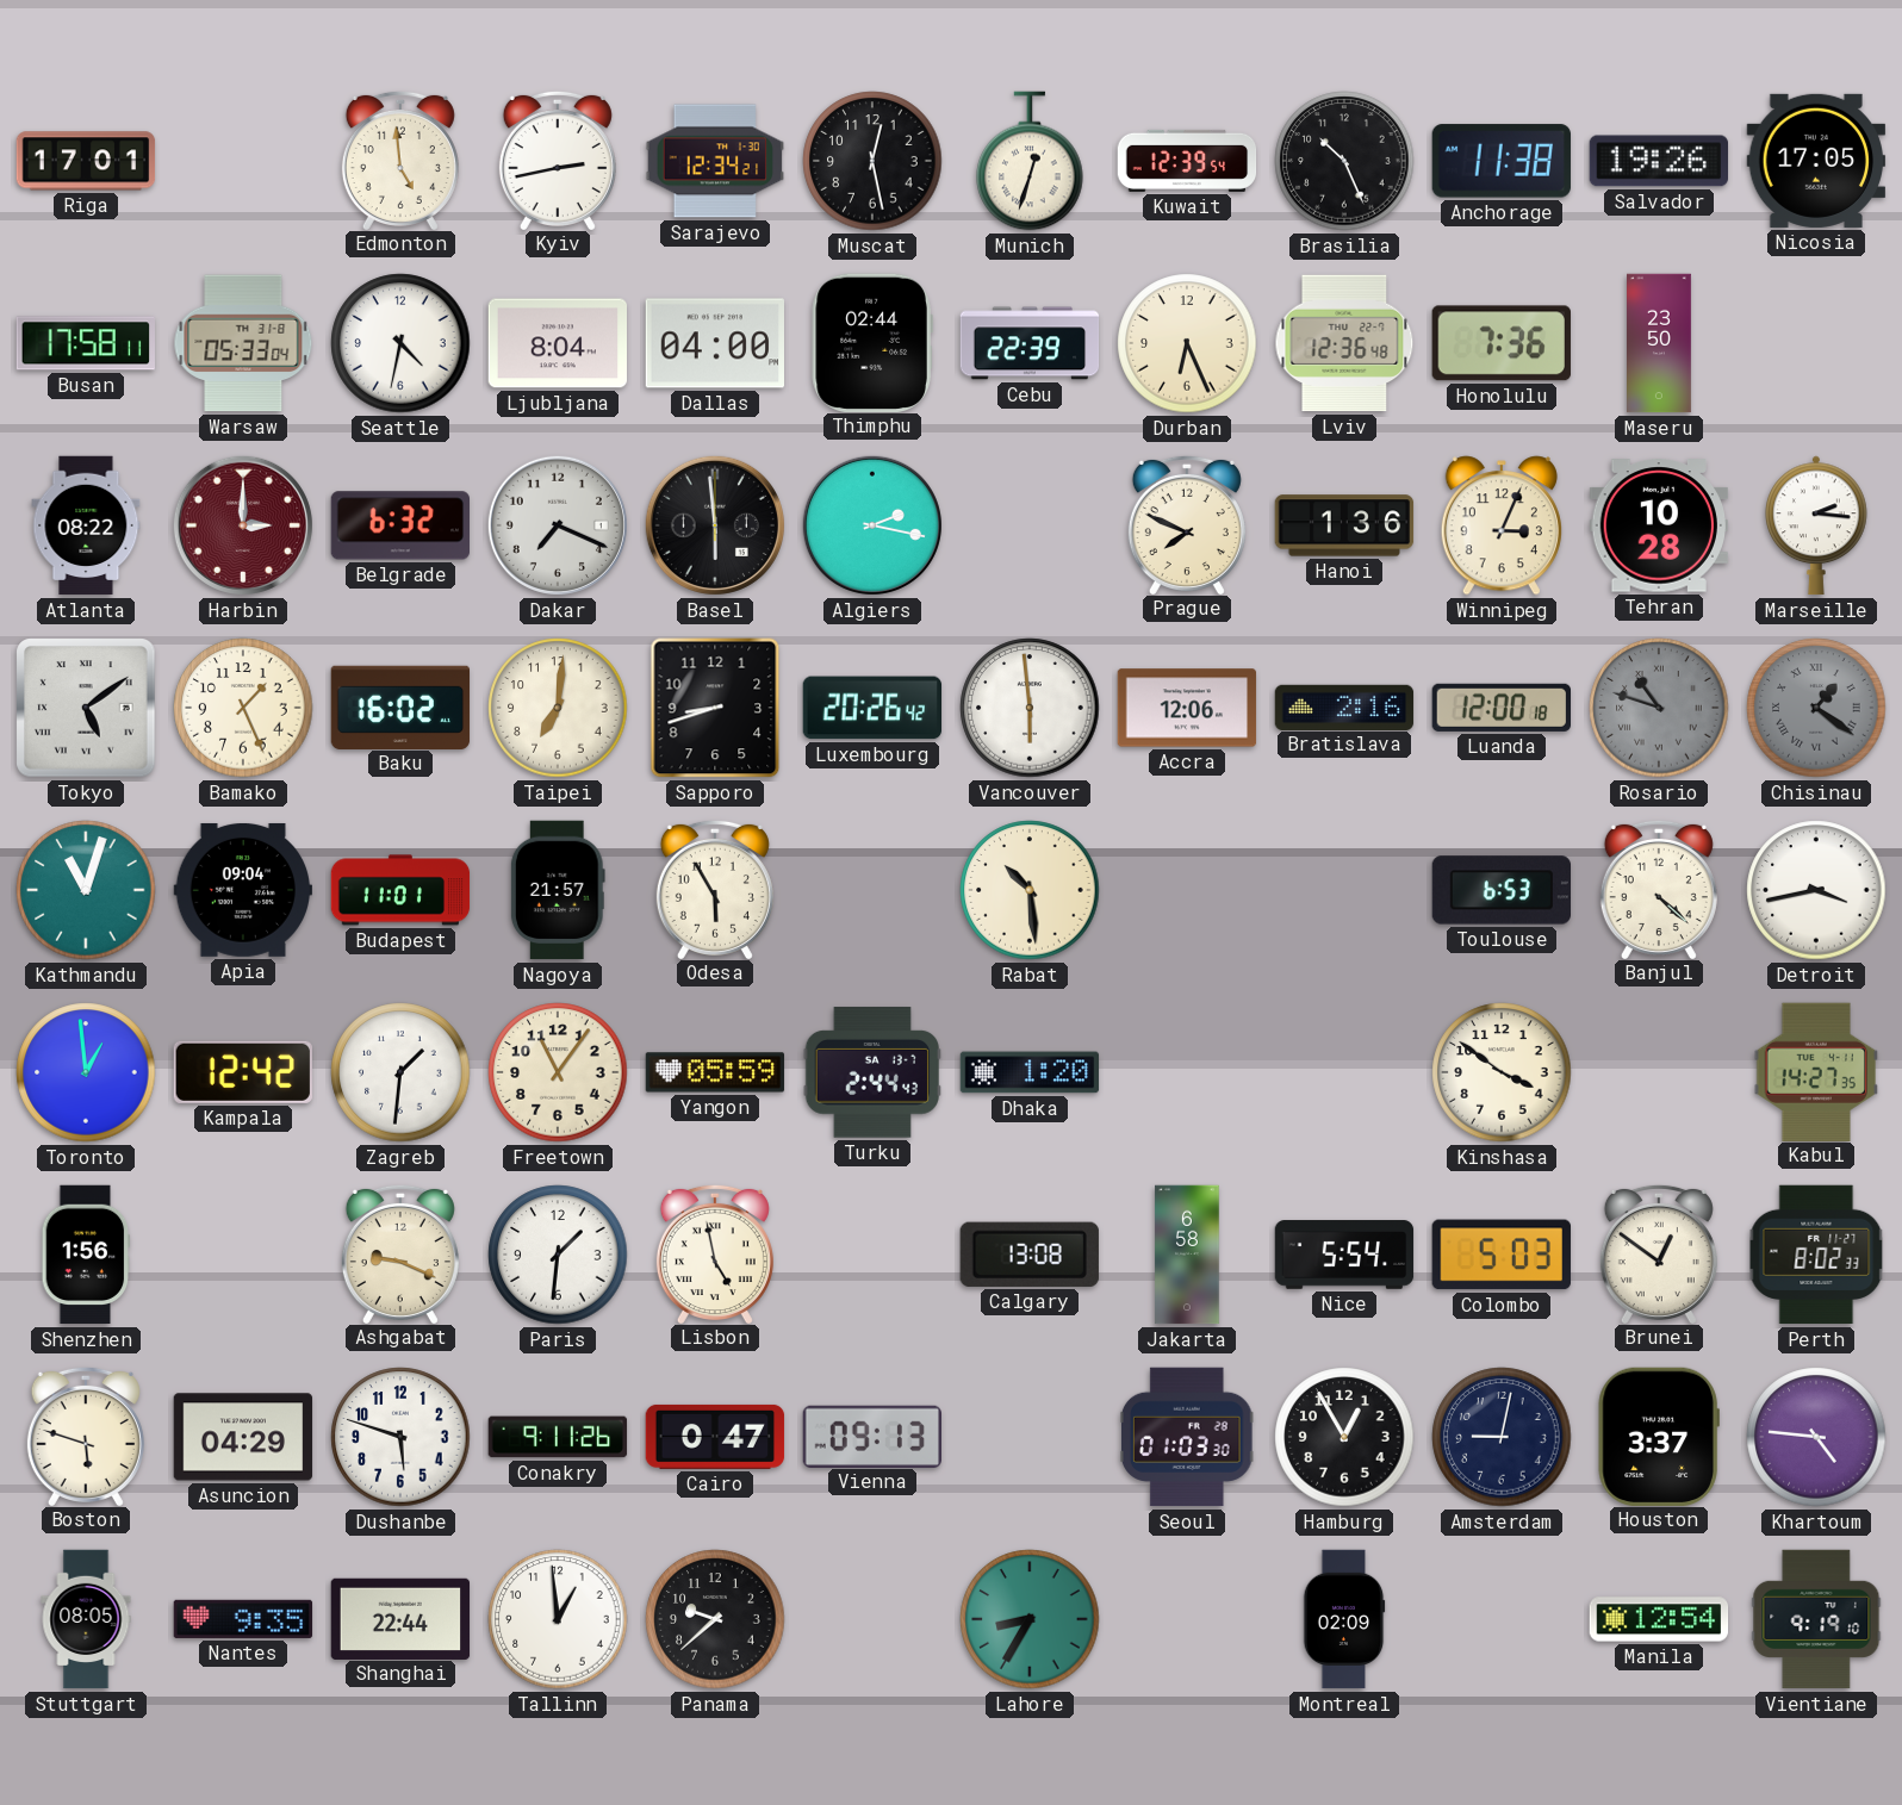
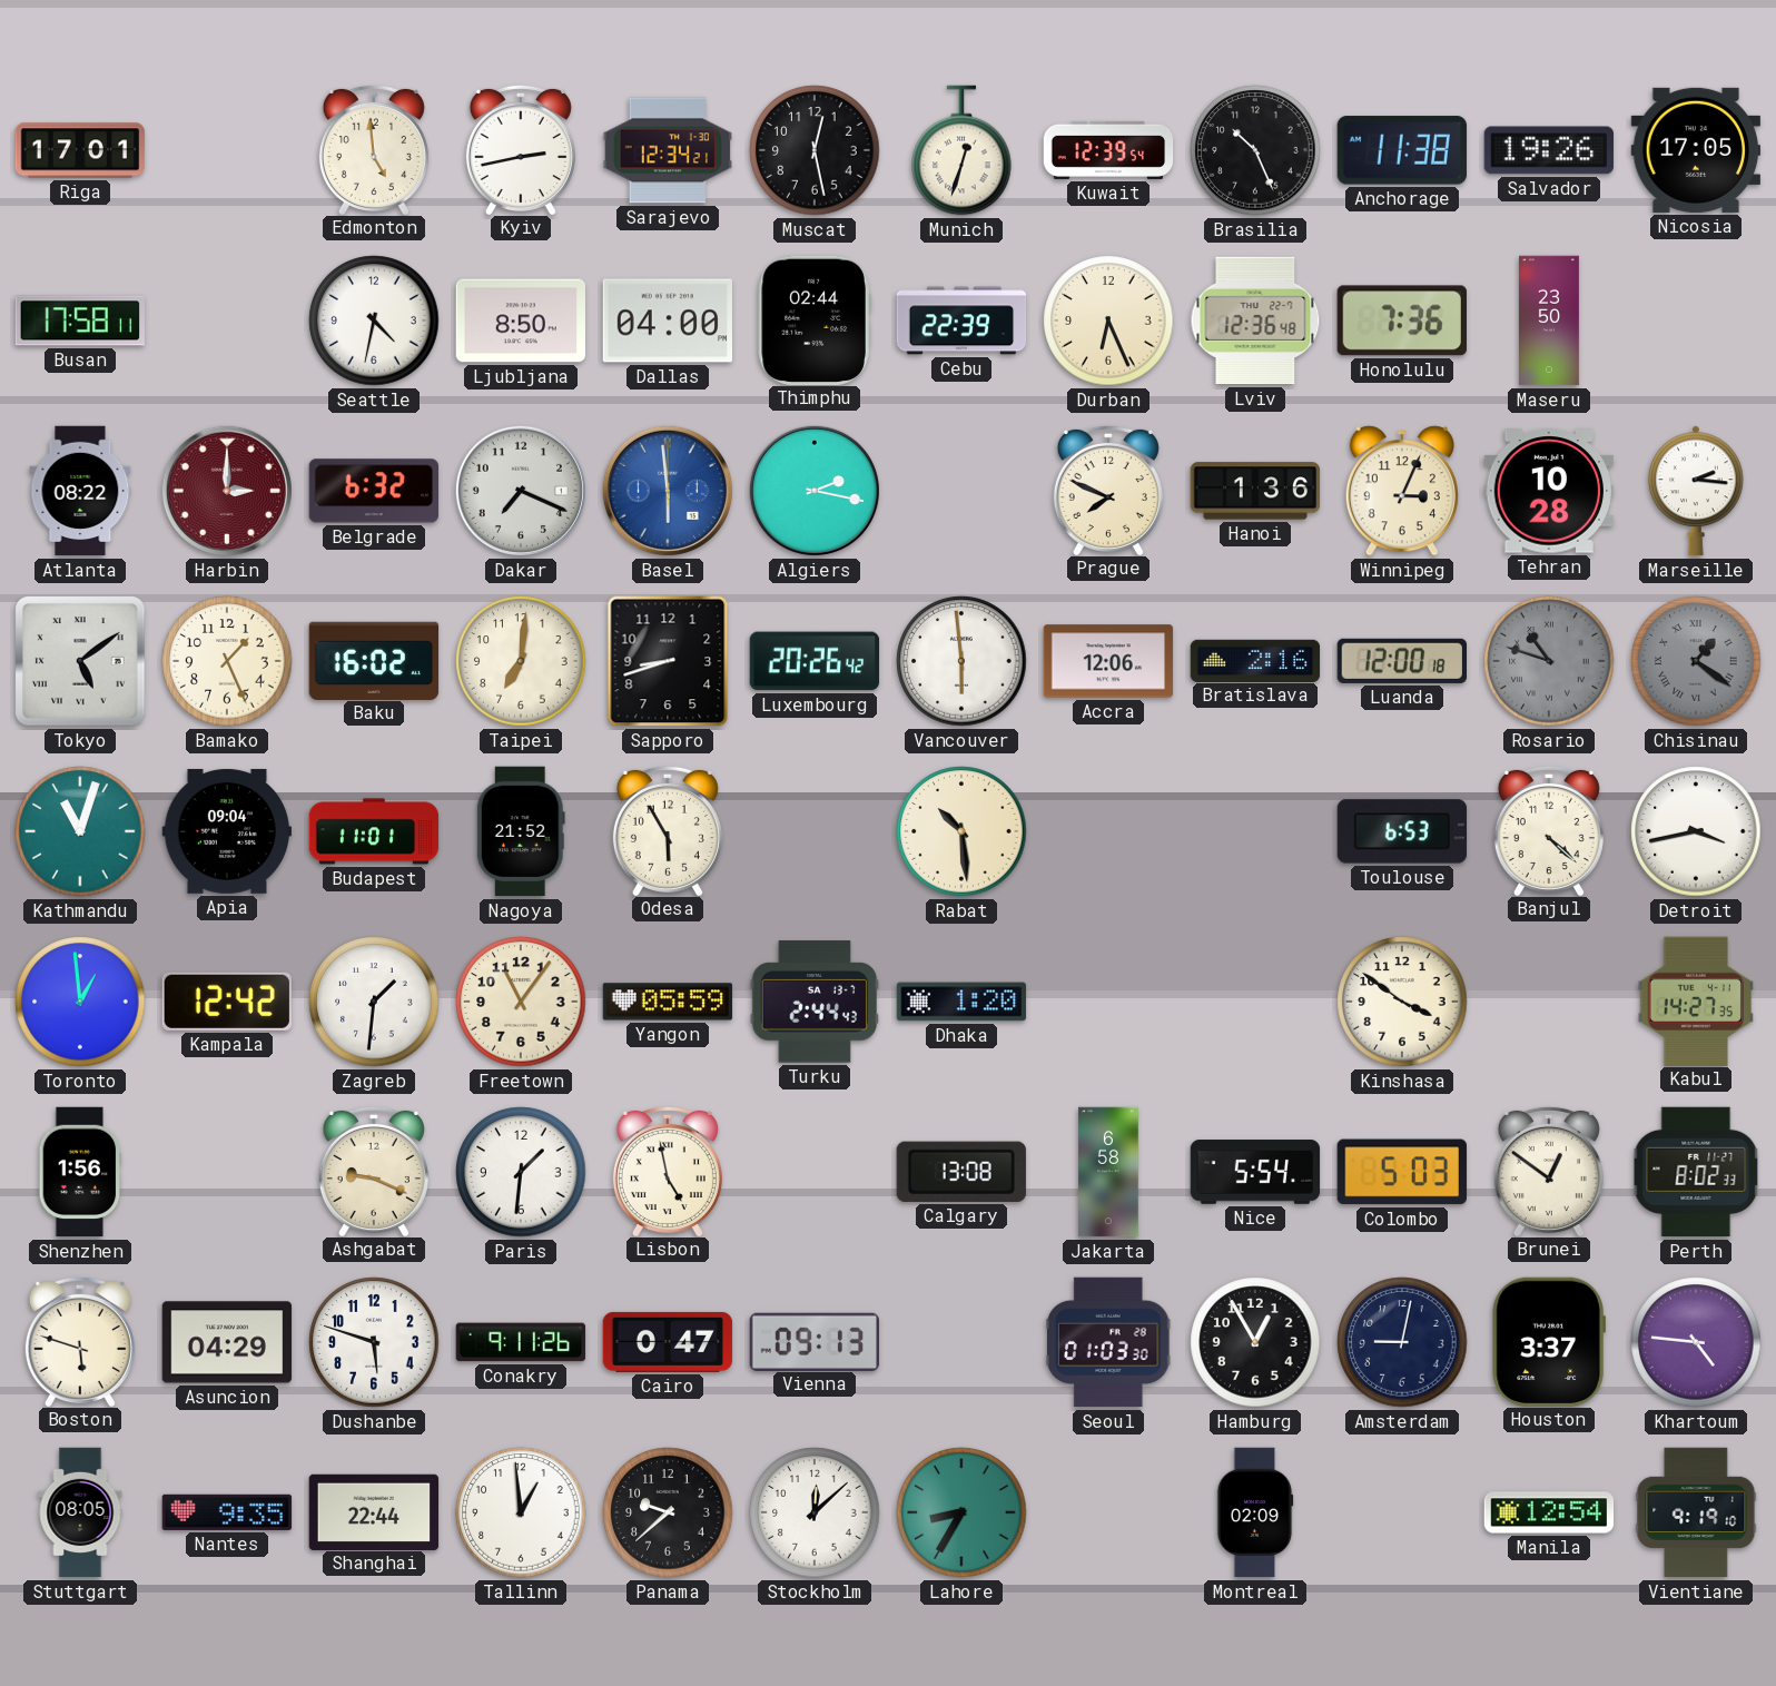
Warsaw: 05:33 -> none
Ljubljana: 8:04 -> 8:50
Basel dial: black -> blue
Nagoya: 21:57 -> 21:52
Stockholm: none -> 12:08
